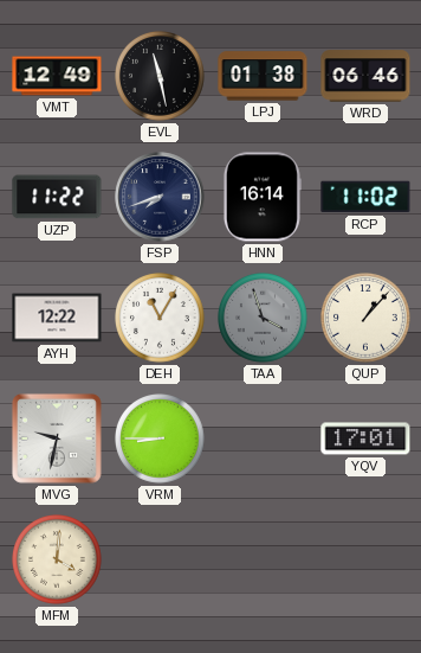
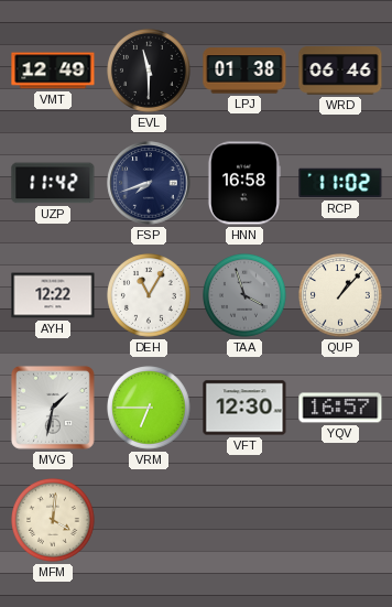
EVL: 11:28 -> 11:30
UZP: 11:22 -> 11:42
HNN: 16:14 -> 16:58
MVG: 9:32 -> 1:32
VRM: 8:45 -> 6:45
VFT: none -> 12:30
YQV: 17:01 -> 16:57
